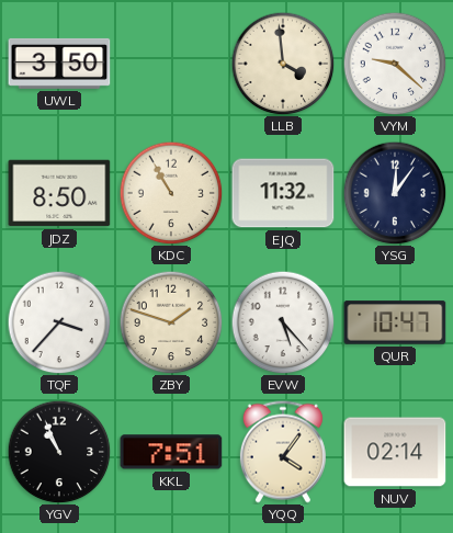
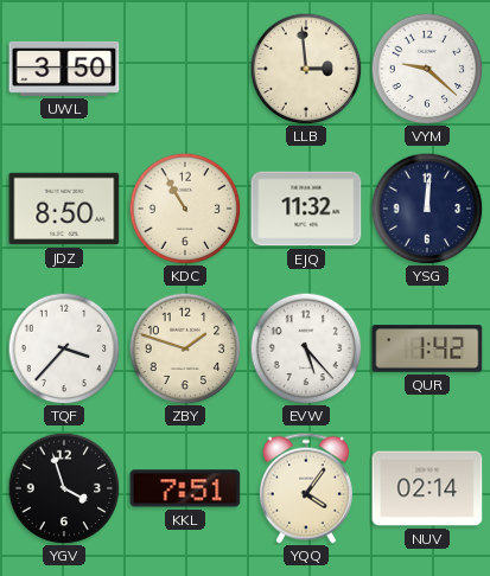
LLB: 3:59 -> 2:59
YSG: 12:06 -> 12:01
QUR: 10:47 -> 1:42
YGV: 10:56 -> 3:57
